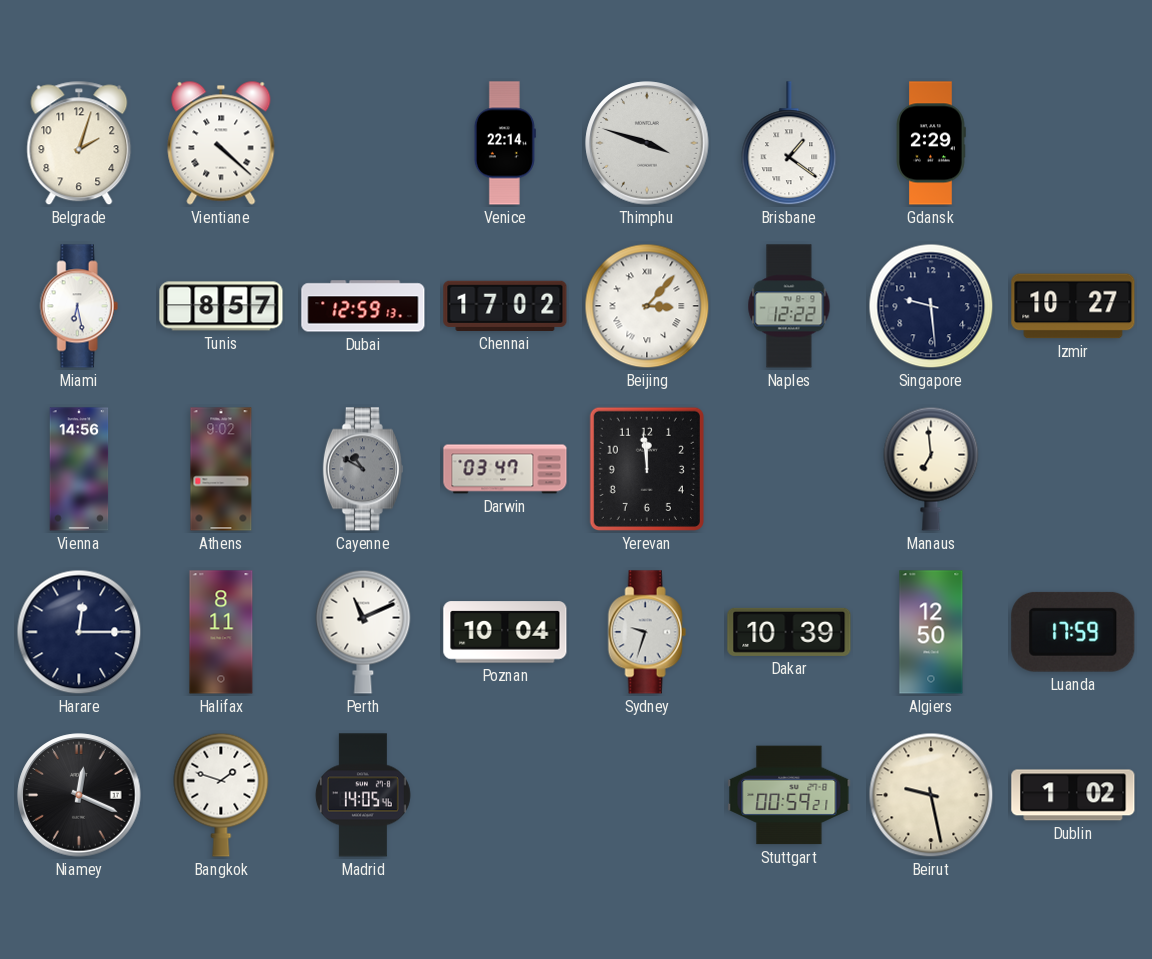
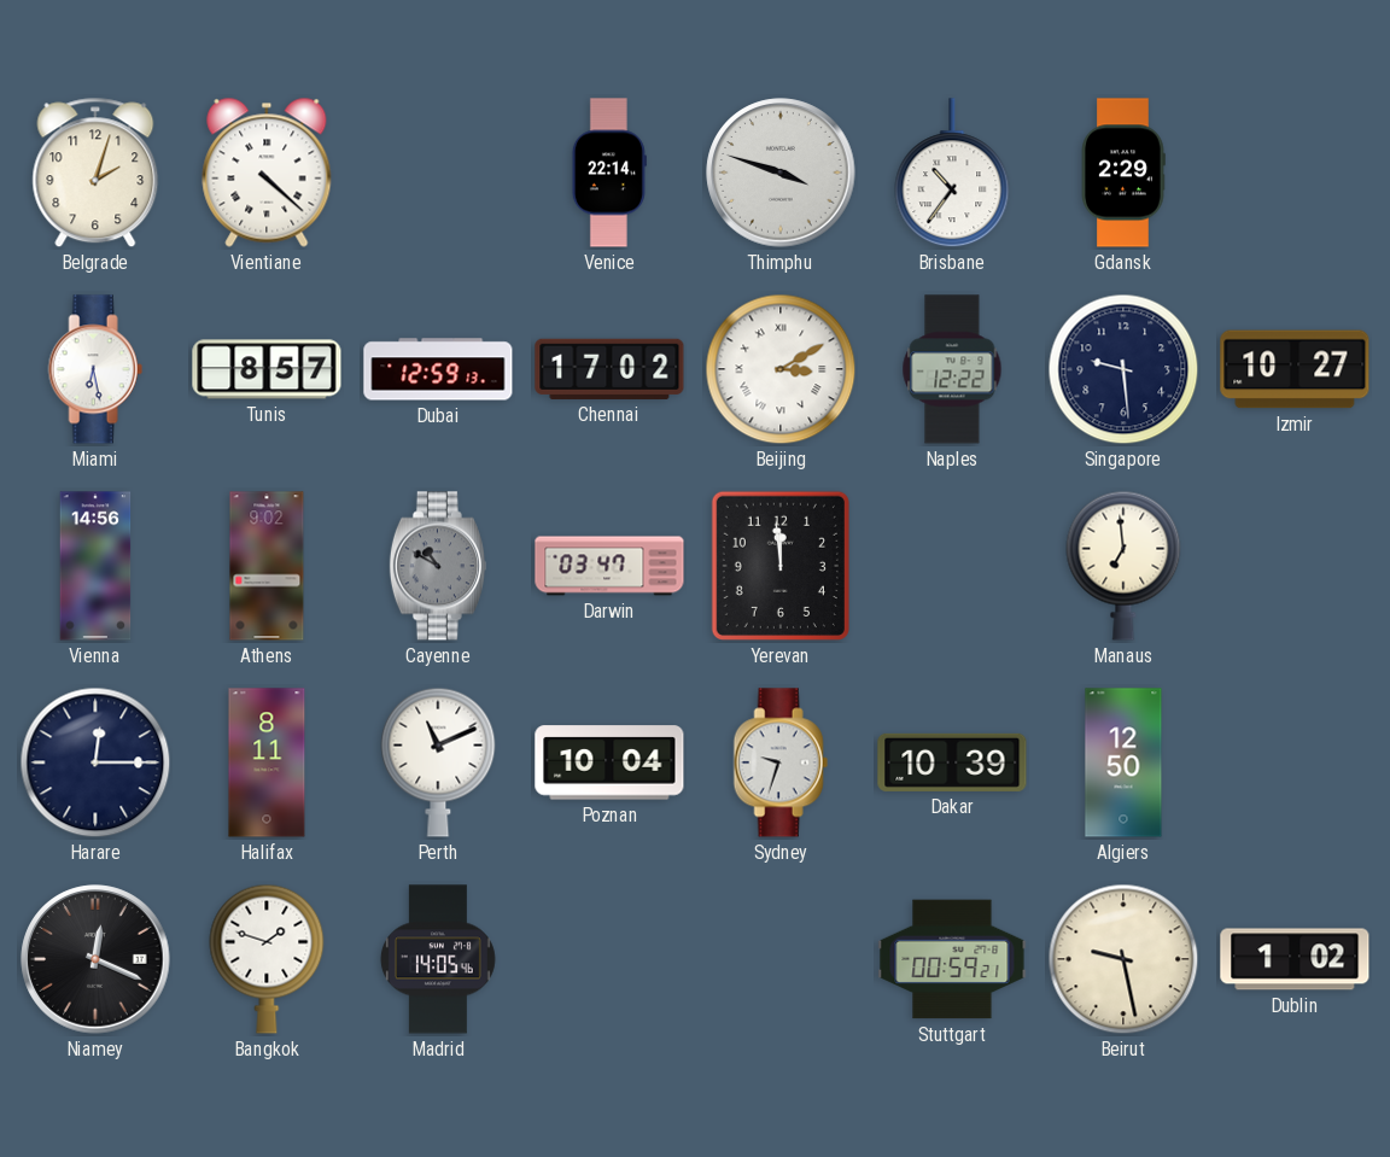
Brisbane: 1:21 -> 10:36
Beijing: 3:07 -> 3:10
Luanda: 17:59 -> none
